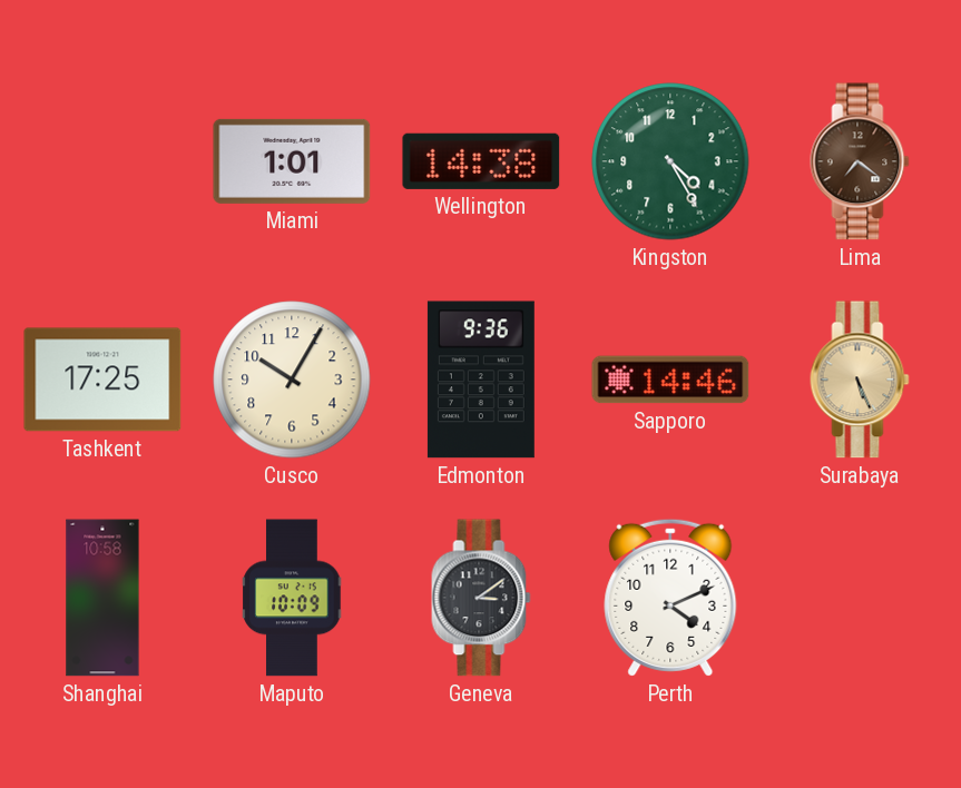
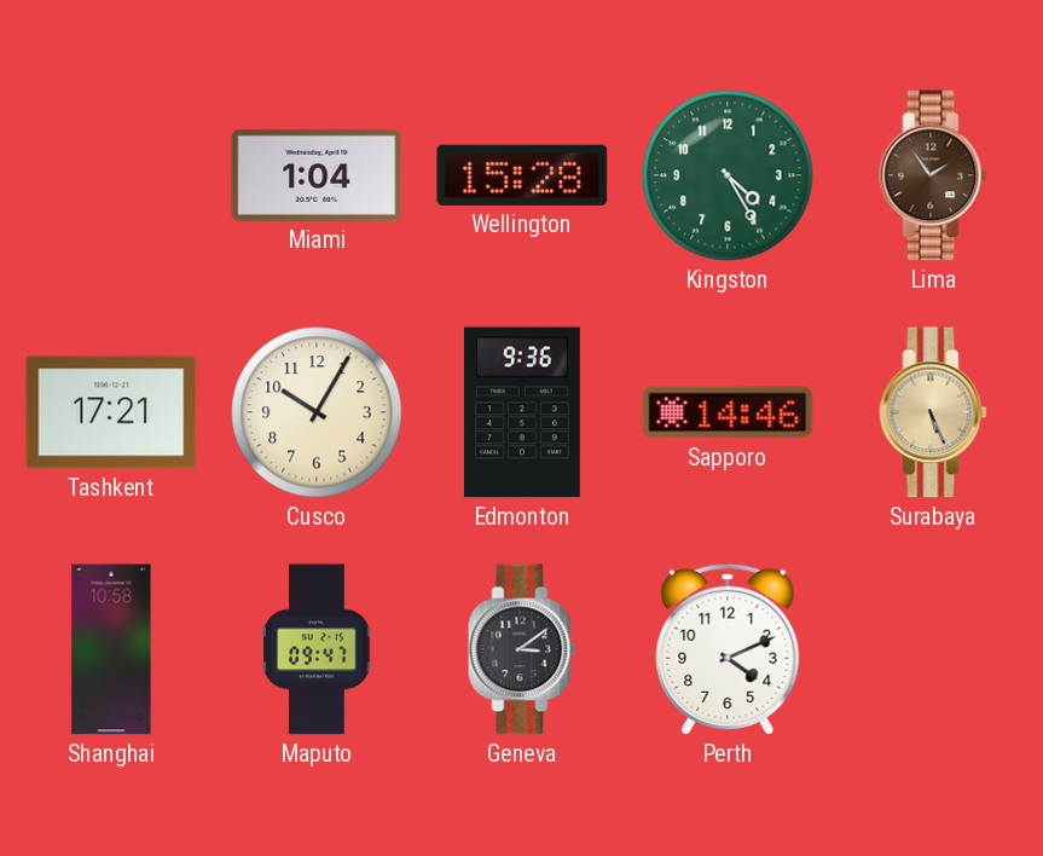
Miami: 1:01 -> 1:04
Wellington: 14:38 -> 15:28
Lima: 7:21 -> 1:54
Tashkent: 17:25 -> 17:21
Maputo: 10:09 -> 09:47
